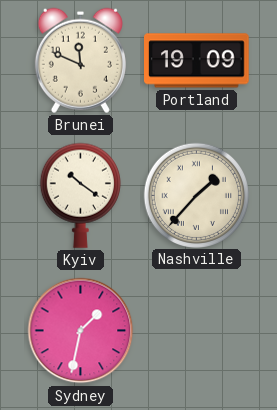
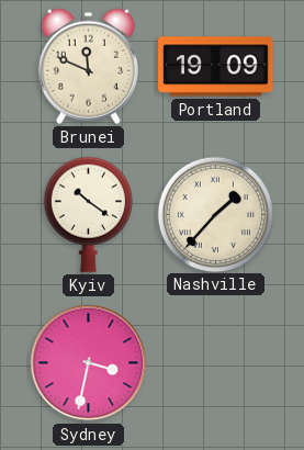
Sydney: 1:32 -> 3:32
